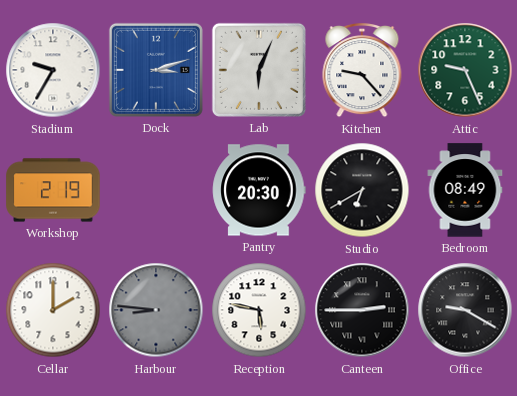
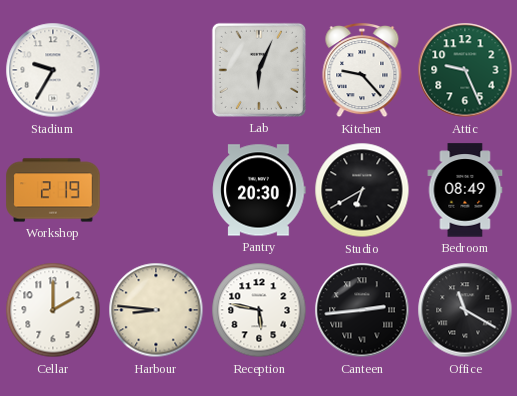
Dock: 3:12 -> none
Harbour dial: grey -> cream
Canteen: 2:45 -> 2:44
Office: 9:20 -> 11:20
